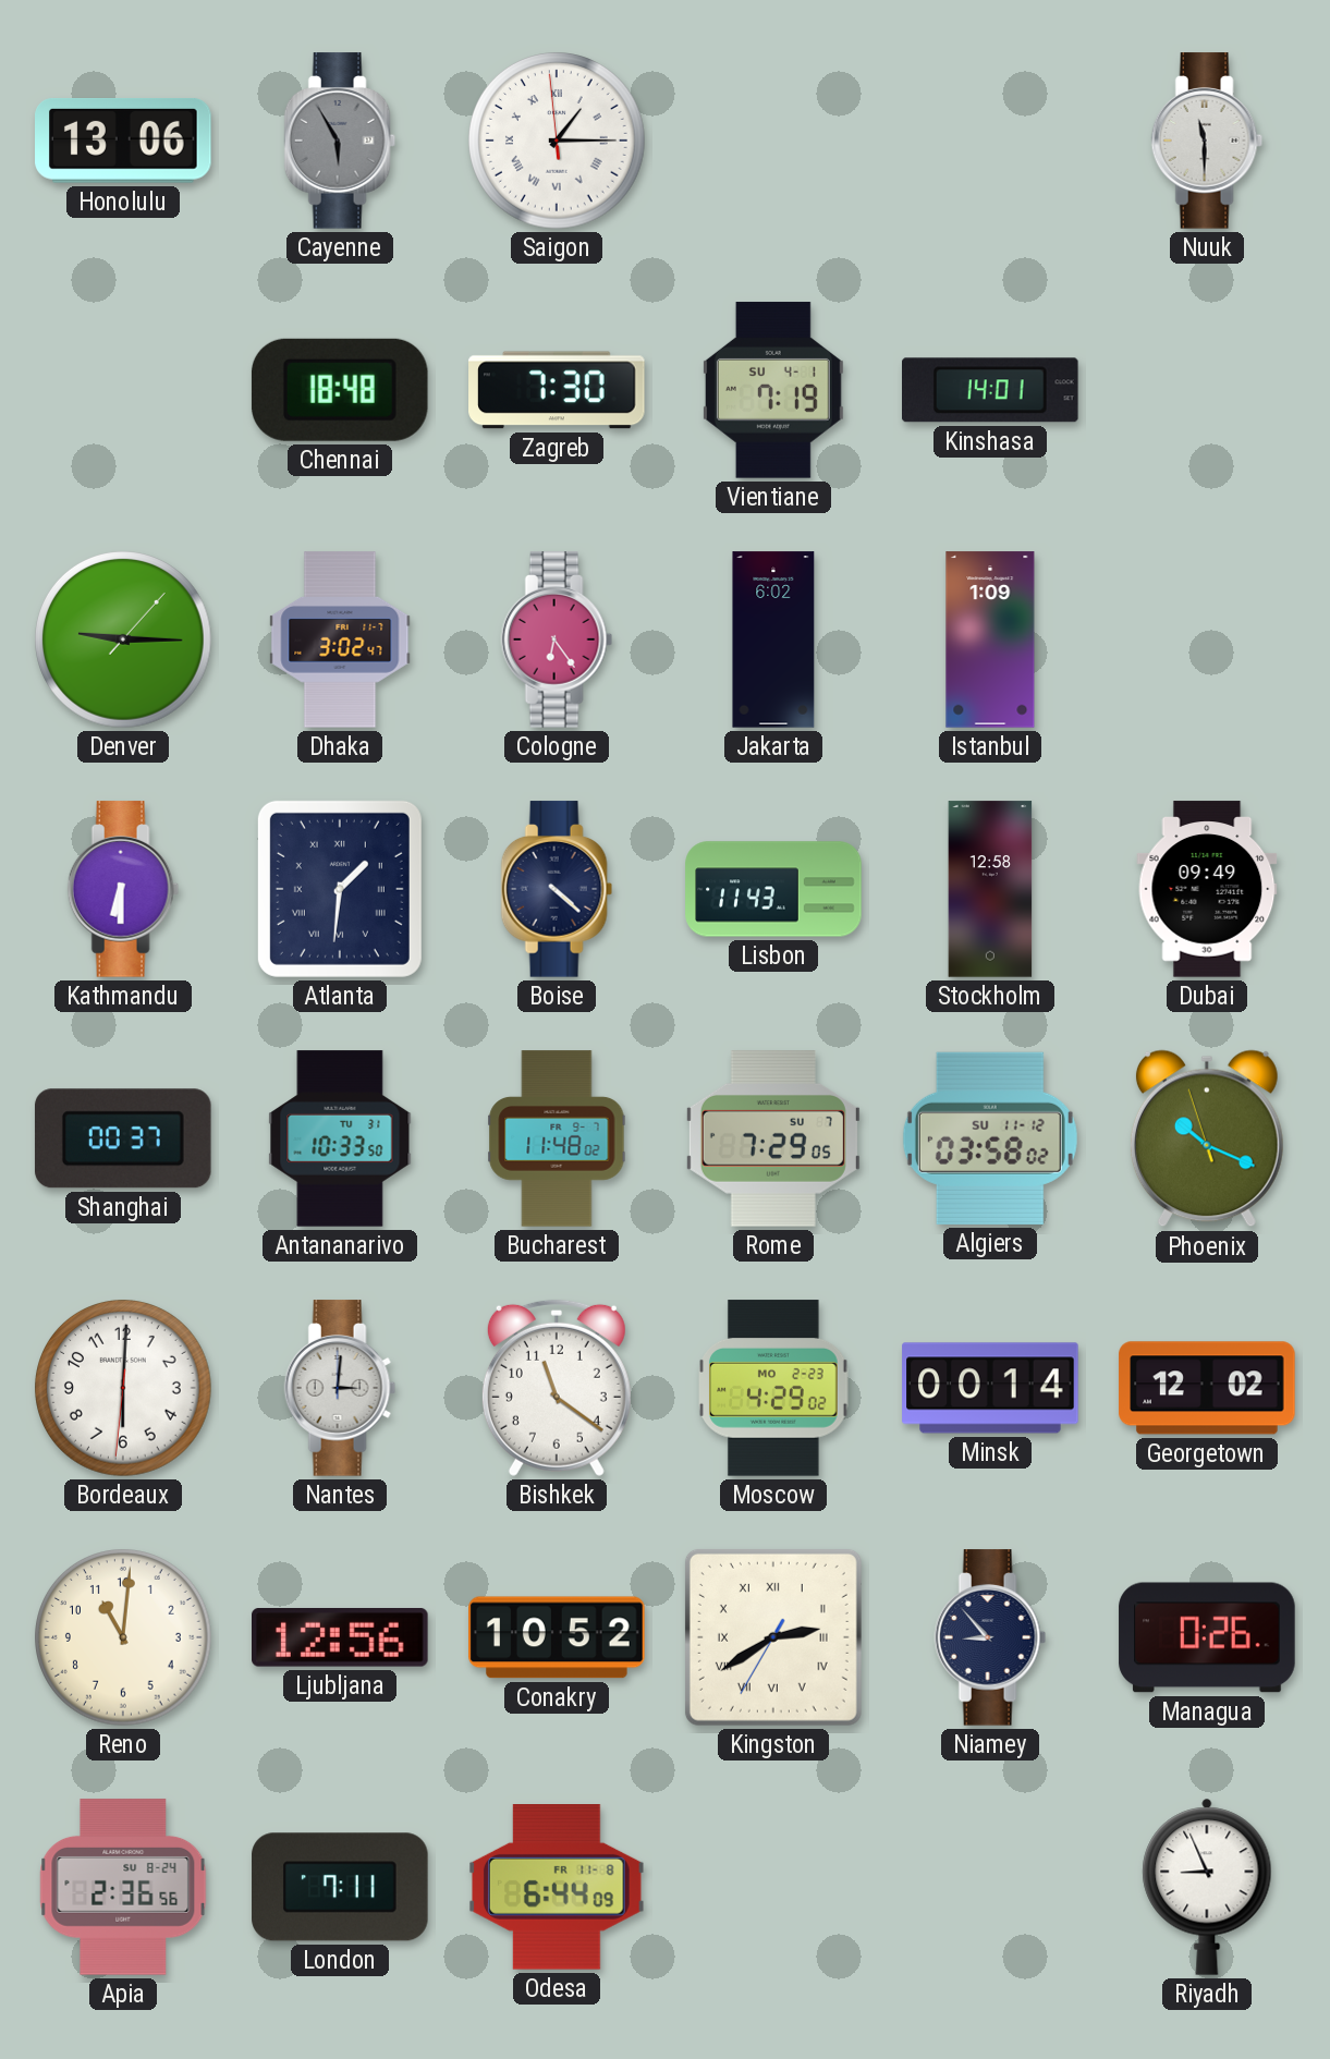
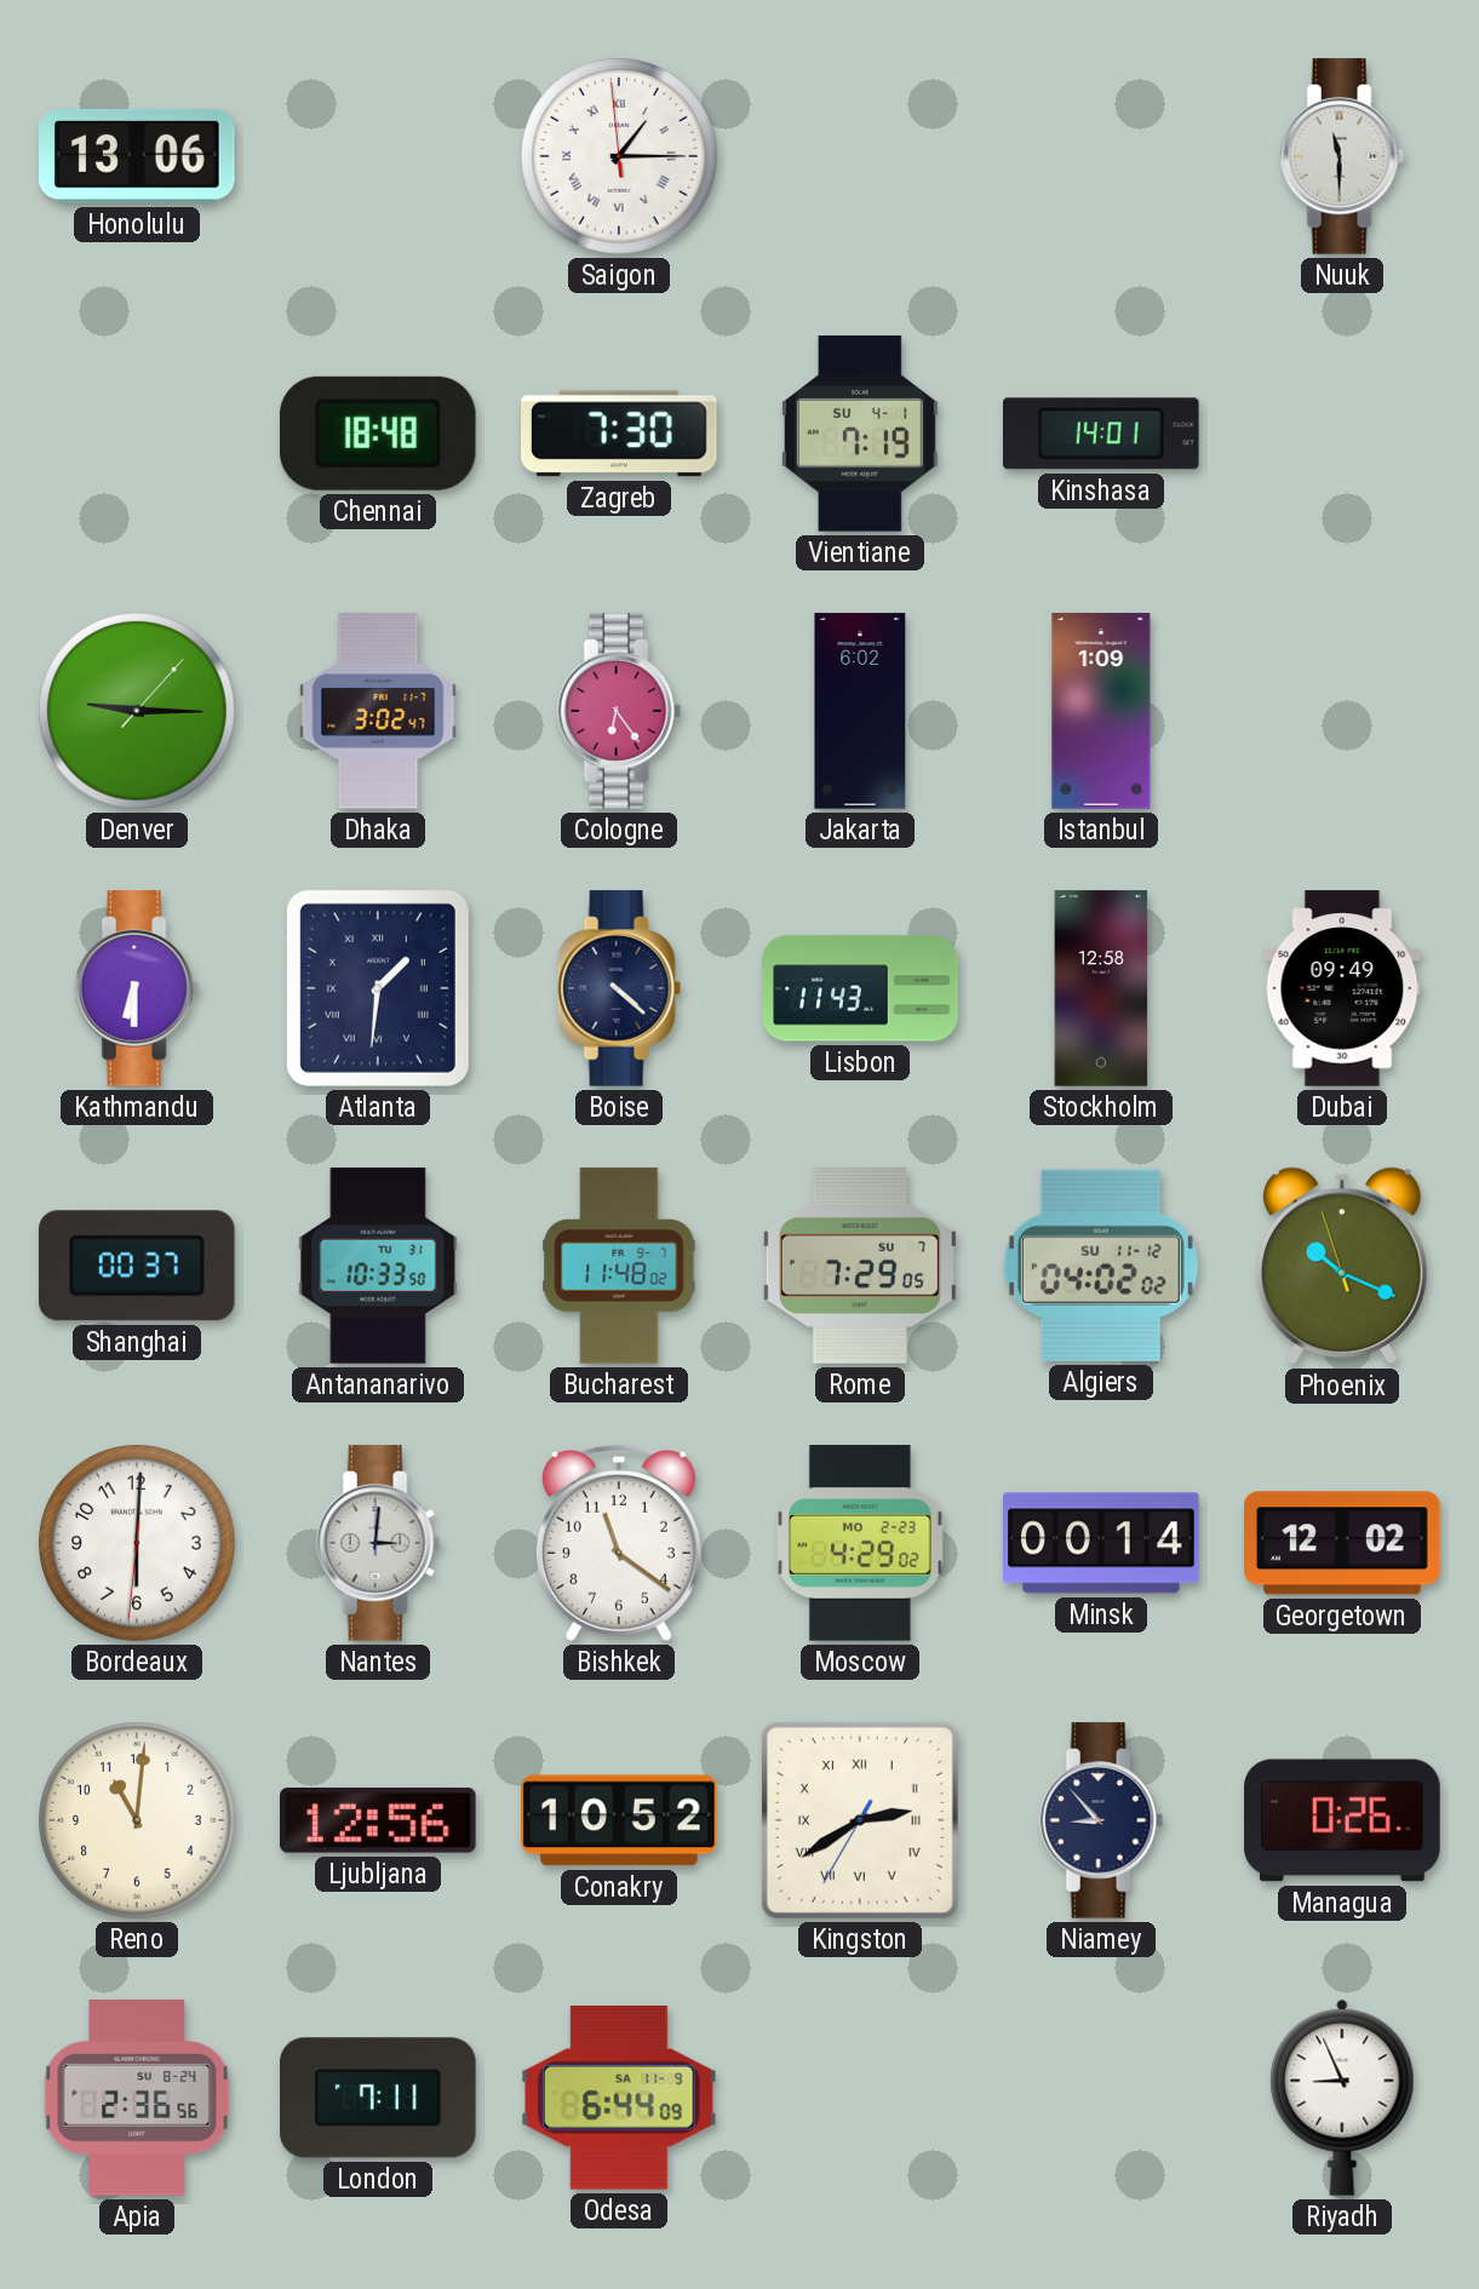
Cayenne: 5:55 -> none
Algiers: 03:58 -> 04:02
Odesa date: FR 11-8 -> SA 11-9
